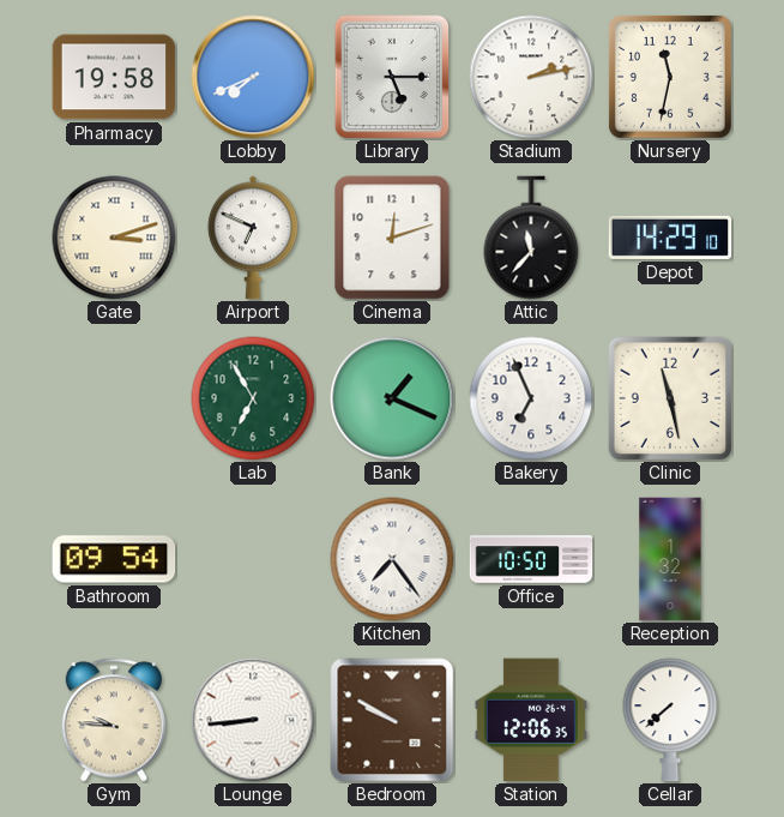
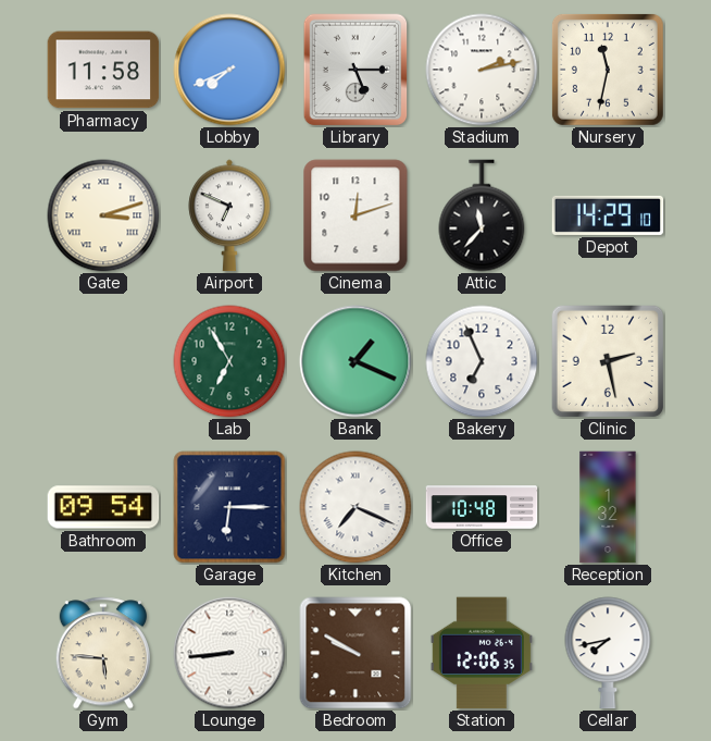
Pharmacy: 19:58 -> 11:58
Clinic: 11:28 -> 2:28
Garage: none -> 6:15
Kitchen: 7:24 -> 7:19
Office: 10:50 -> 10:48
Gym: 9:46 -> 5:46
Cellar: 7:38 -> 7:43
